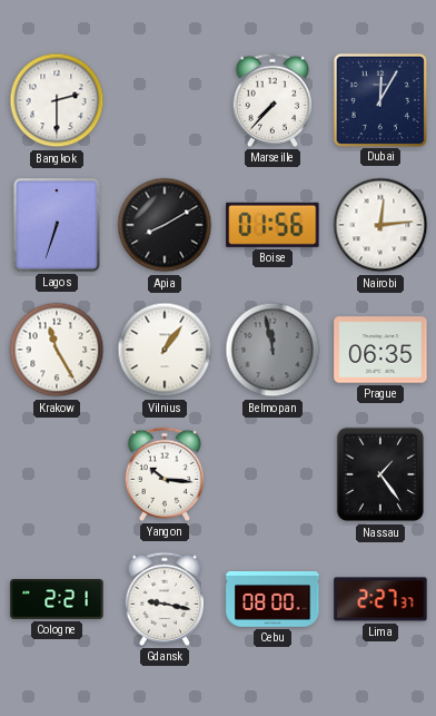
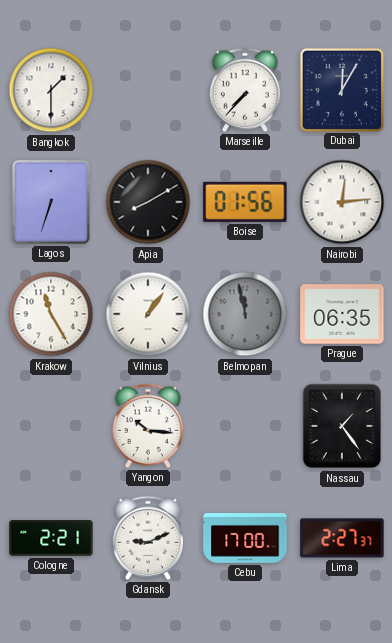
Bangkok: 2:30 -> 1:30
Gdansk: 9:17 -> 9:11
Cebu: 08:00 -> 17:00
